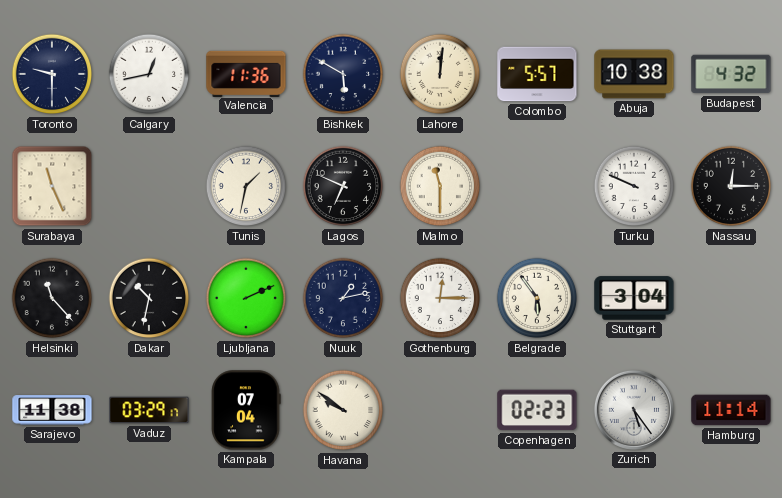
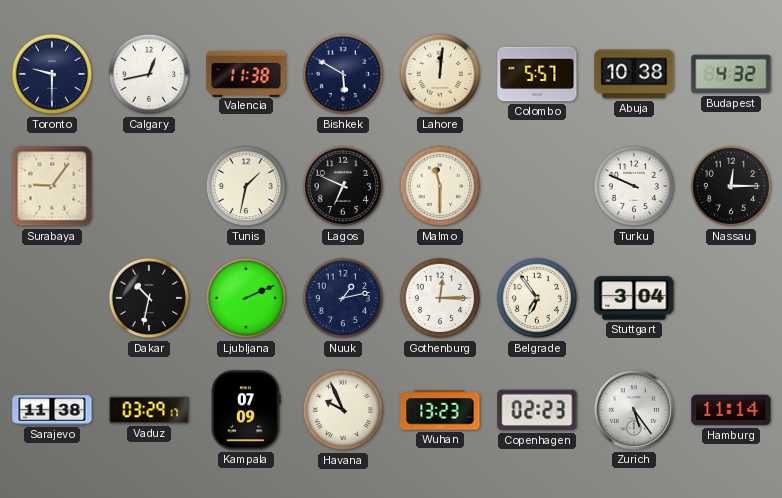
Valencia: 11:36 -> 11:38
Surabaya: 11:26 -> 9:06
Helsinki: 11:23 -> none
Belgrade: 5:54 -> 6:54
Kampala: 07:04 -> 07:09
Havana: 9:51 -> 9:56
Wuhan: none -> 13:23
